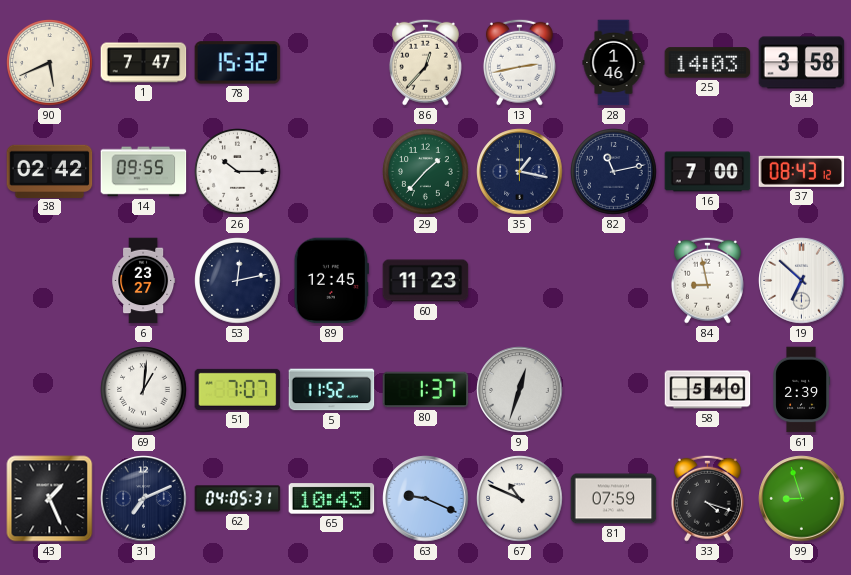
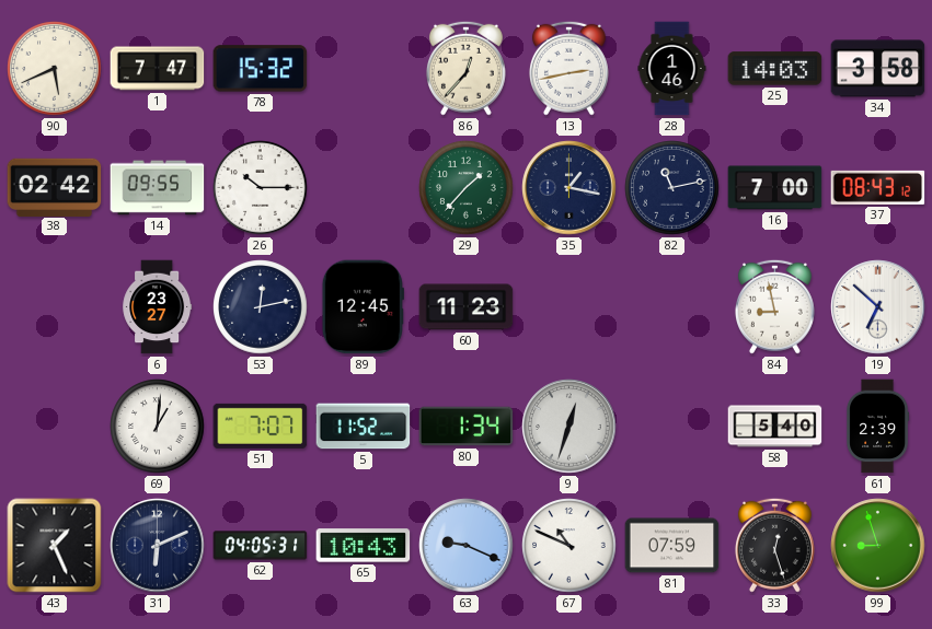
80: 1:37 -> 1:34
31: 7:11 -> 6:11
33: 4:18 -> 12:27
